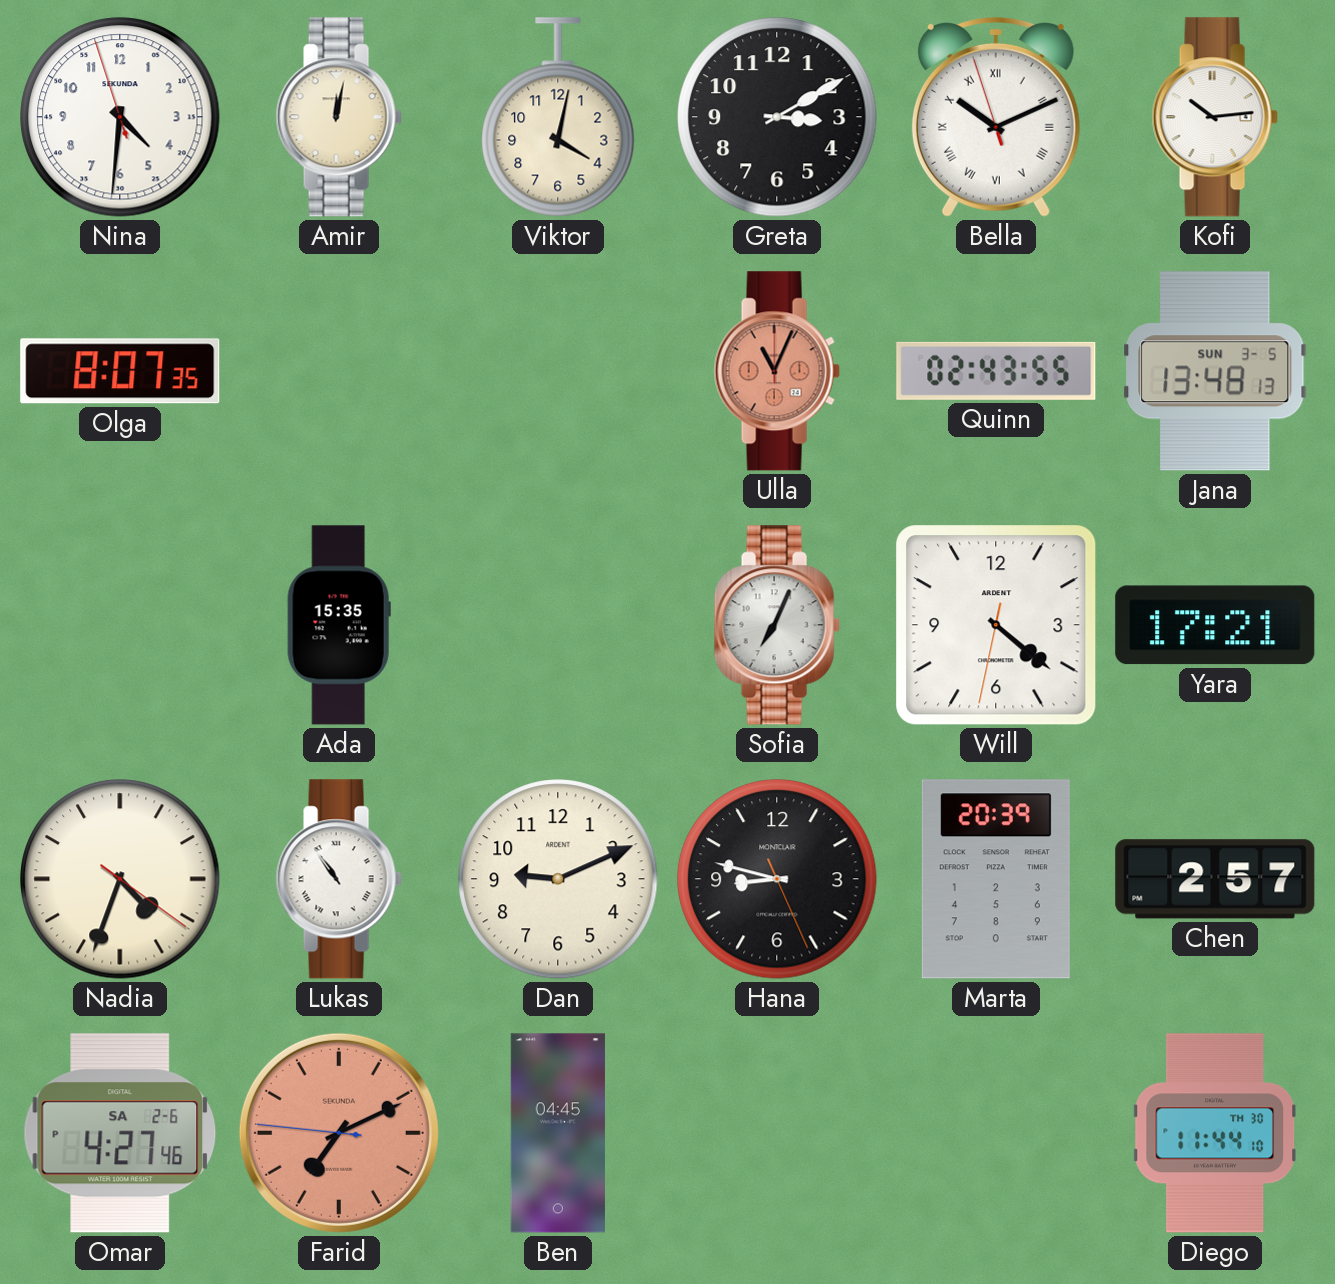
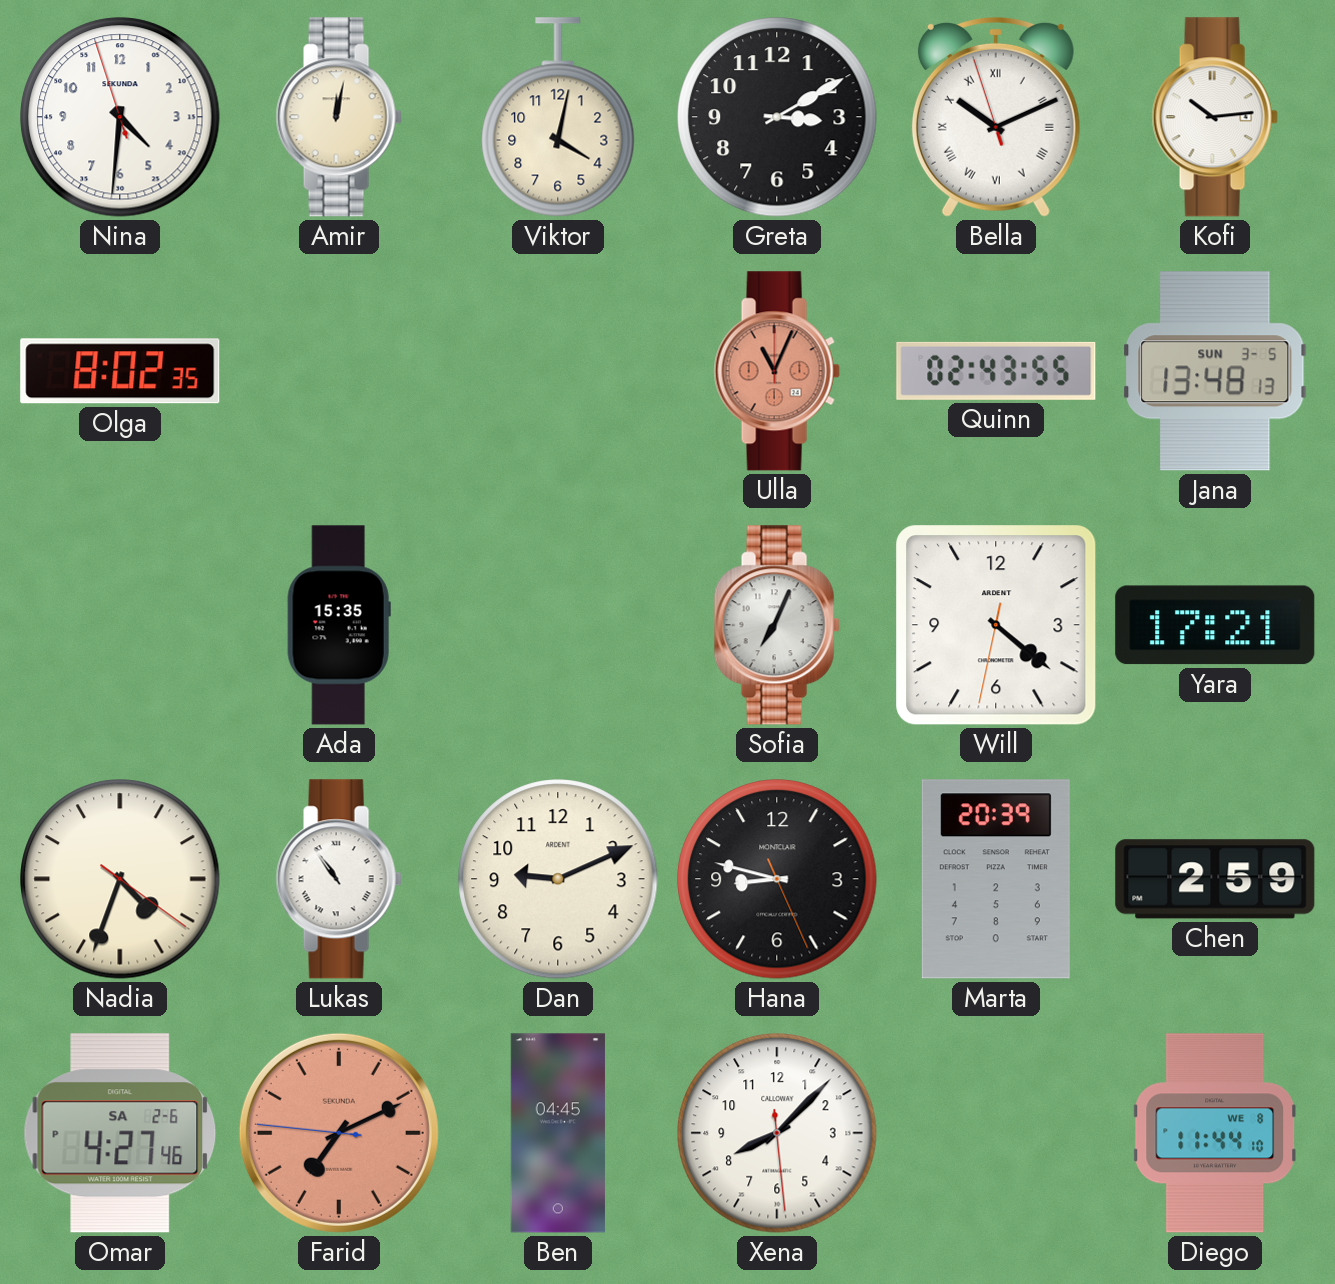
Olga: 8:07 -> 8:02
Chen: 2:57 -> 2:59
Xena: none -> 8:07
Diego date: TH 30 -> WE 8
